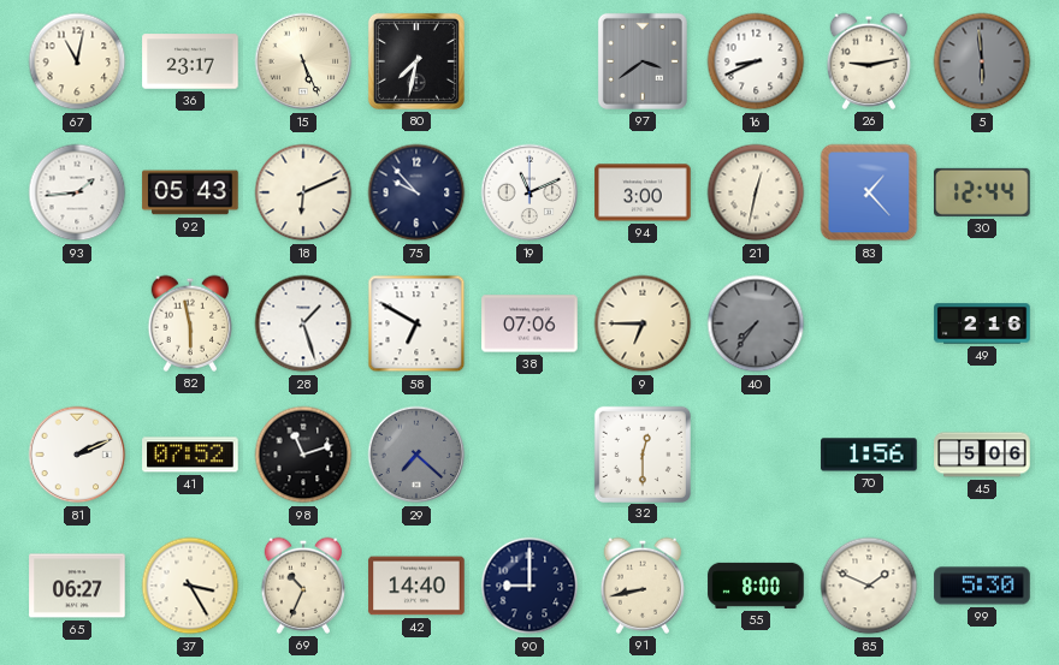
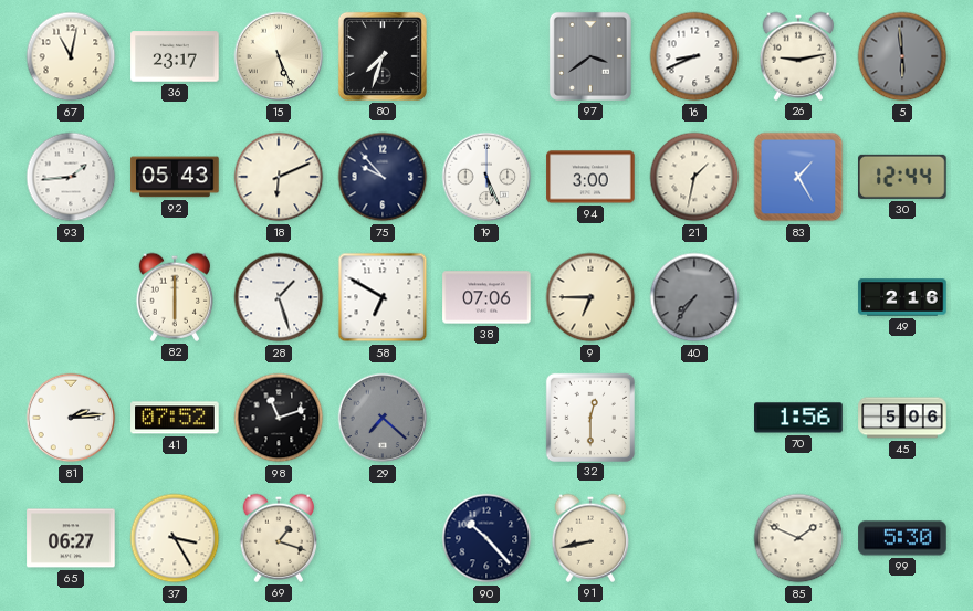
80: 7:32 -> 7:33
19: 11:11 -> 5:26
21: 12:32 -> 1:32
83: 1:23 -> 1:25
82: 5:58 -> 6:00
81: 2:11 -> 2:14
69: 10:34 -> 1:18
42: 14:40 -> none
90: 9:00 -> 10:23
55: 8:00 -> none
